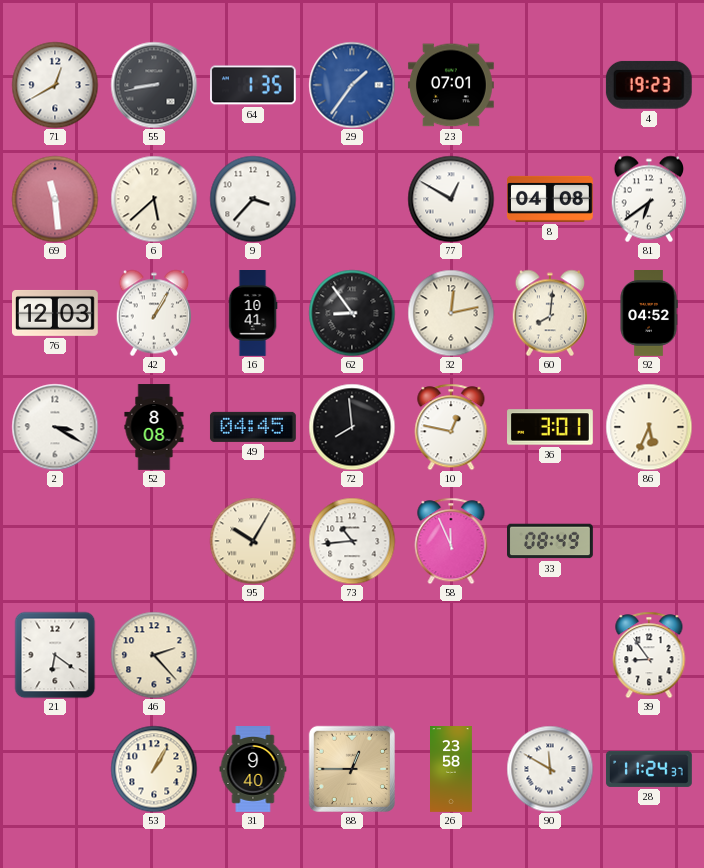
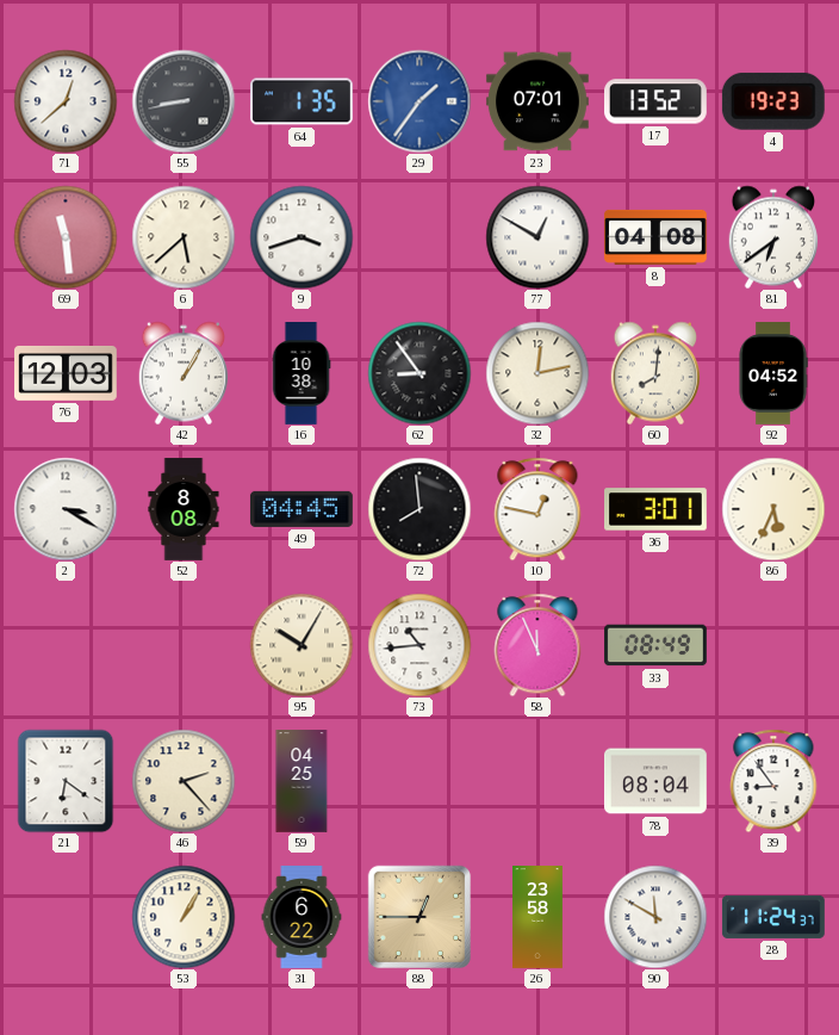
71: 12:40 -> 12:38
17: none -> 13:52
9: 3:37 -> 3:42
16: 10:41 -> 10:38
59: none -> 04:25
78: none -> 08:04
31: 9:40 -> 6:22
